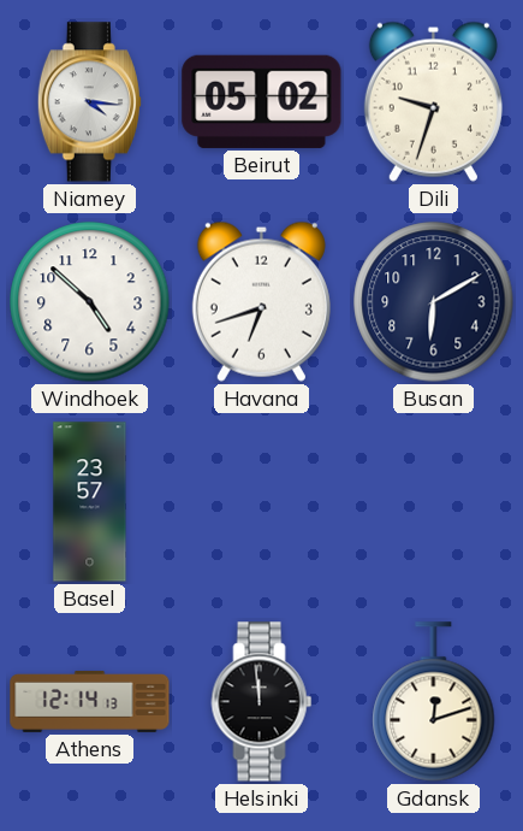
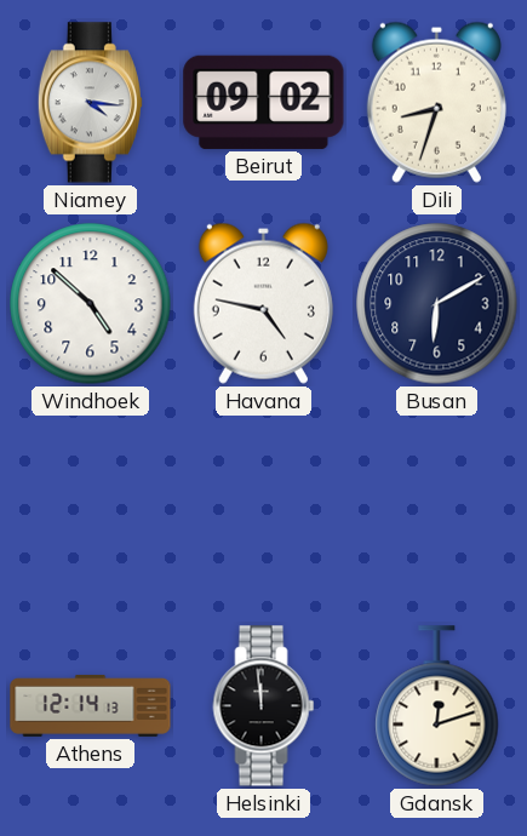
Beirut: 05:02 -> 09:02
Dili: 9:33 -> 8:33
Havana: 6:42 -> 4:47
Basel: 23:57 -> none
